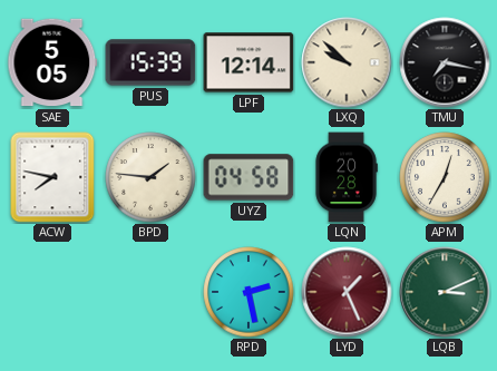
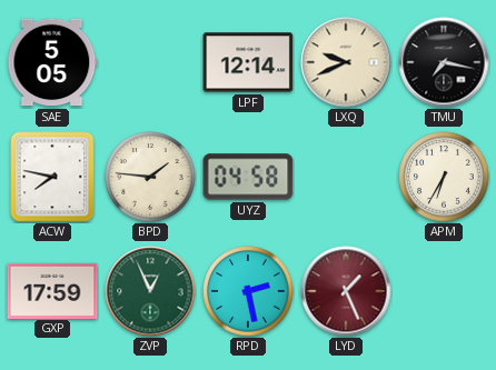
PUS: 15:39 -> none
LXQ: 9:52 -> 9:41
LQN: 20:28 -> none
APM: 12:35 -> 6:35
GXP: none -> 17:59
ZVP: none -> 12:56
LQB: 3:11 -> none
